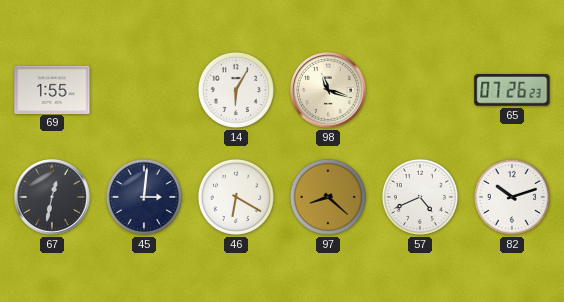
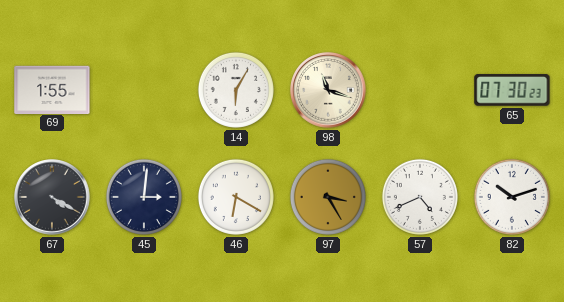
65: 07:26 -> 07:30
67: 12:32 -> 4:20
97: 8:22 -> 3:25
